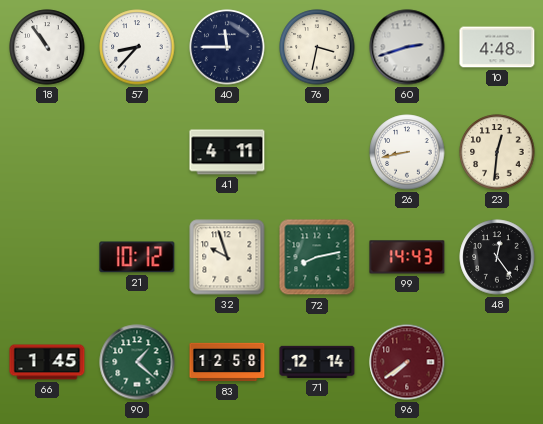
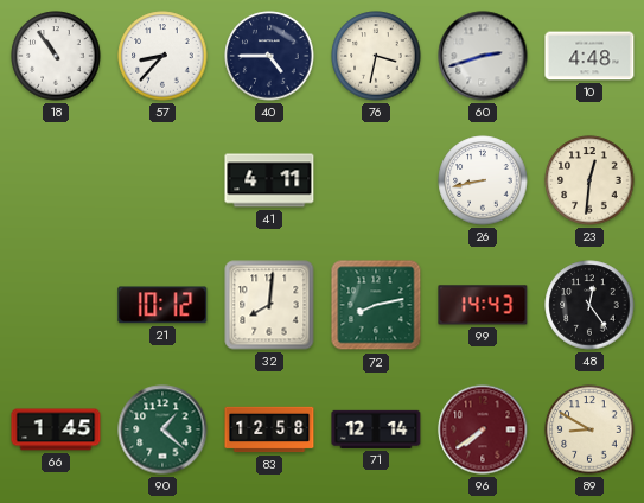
40: 11:45 -> 4:45
32: 9:57 -> 8:01
89: none -> 8:50
